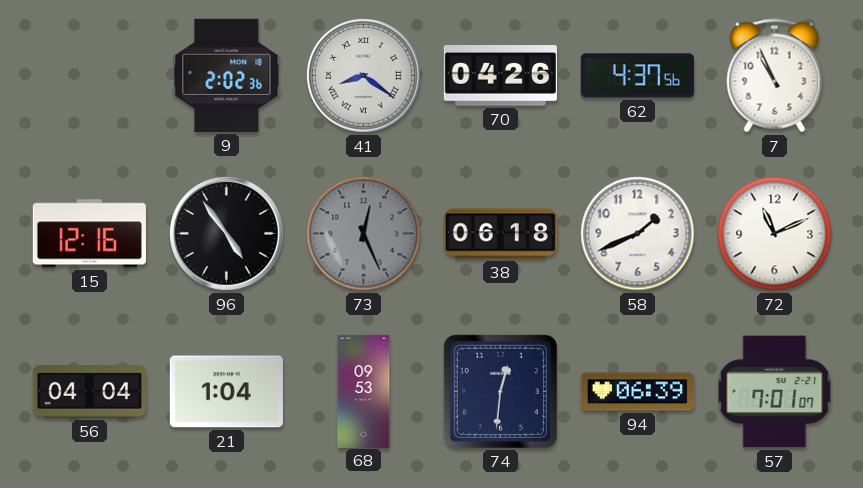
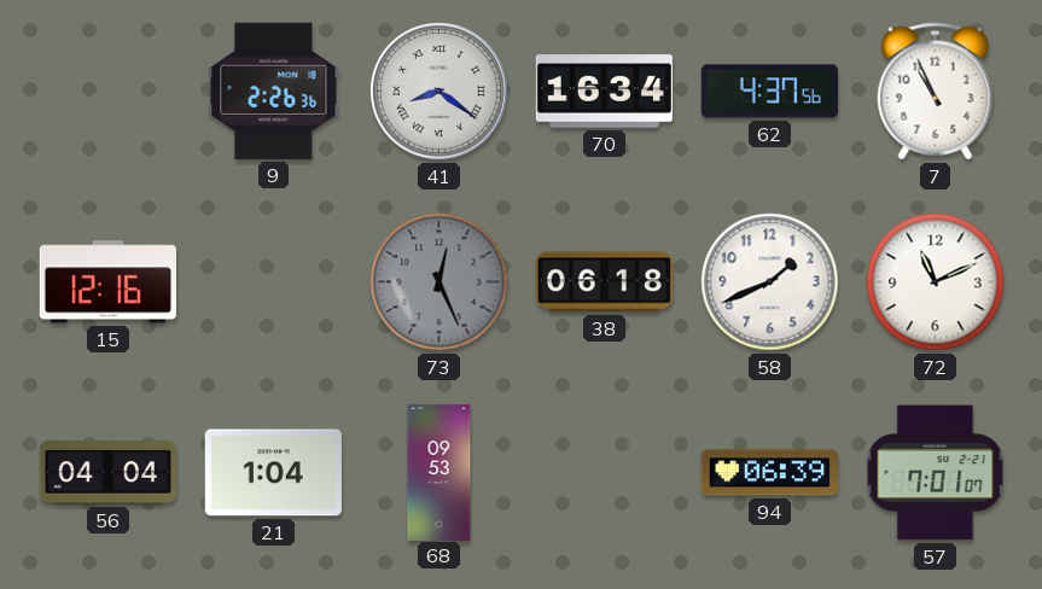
9: 2:02 -> 2:26
70: 04:26 -> 16:34
96: 4:54 -> none
74: 12:31 -> none
